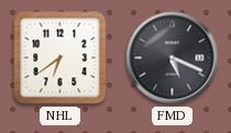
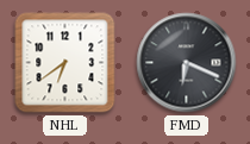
FMD: 5:19 -> 6:19
